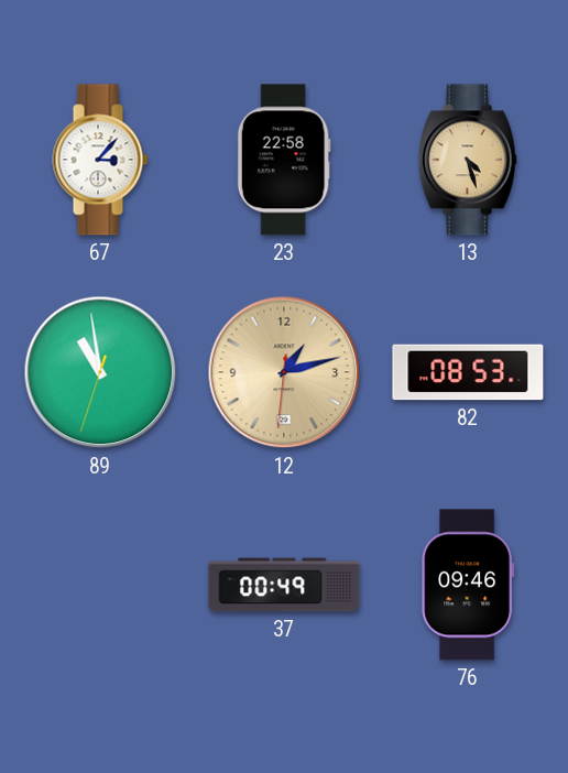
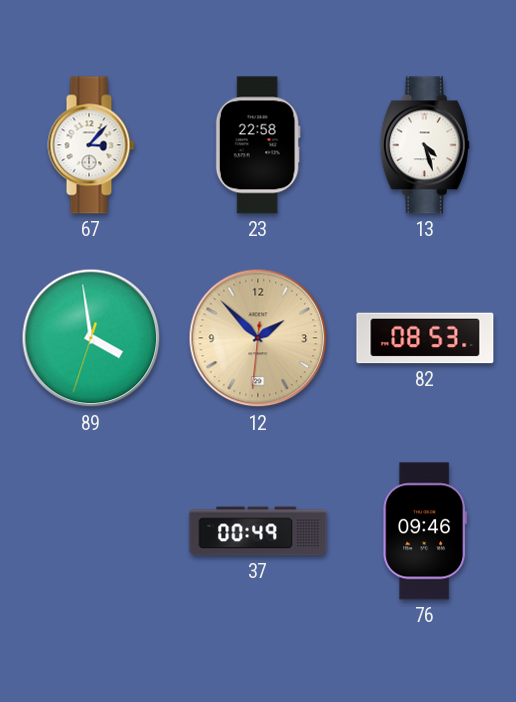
13 dial: champagne -> white
89: 10:58 -> 3:58
12: 1:12 -> 1:52
